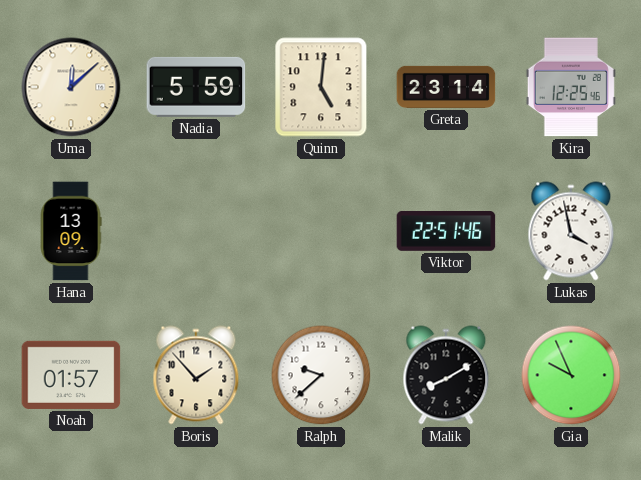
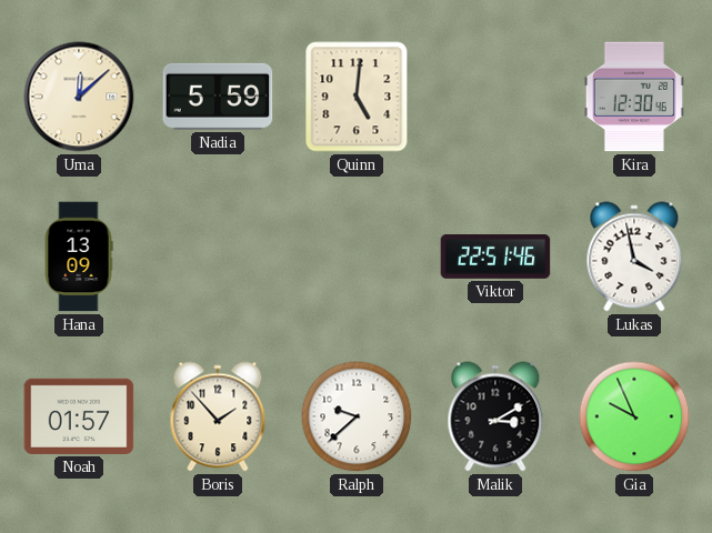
Greta: 23:14 -> none
Kira: 12:25 -> 12:30
Malik: 8:10 -> 3:10
